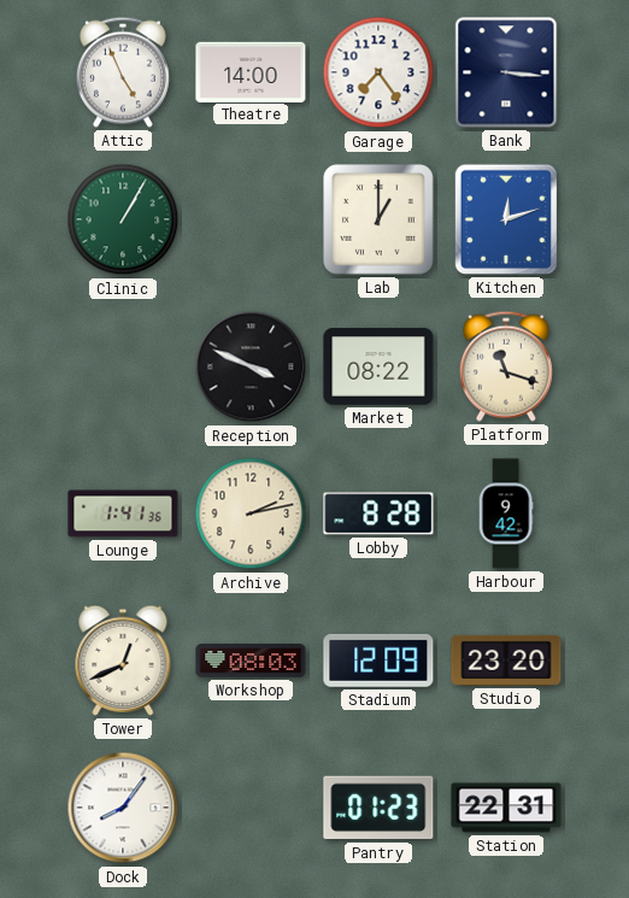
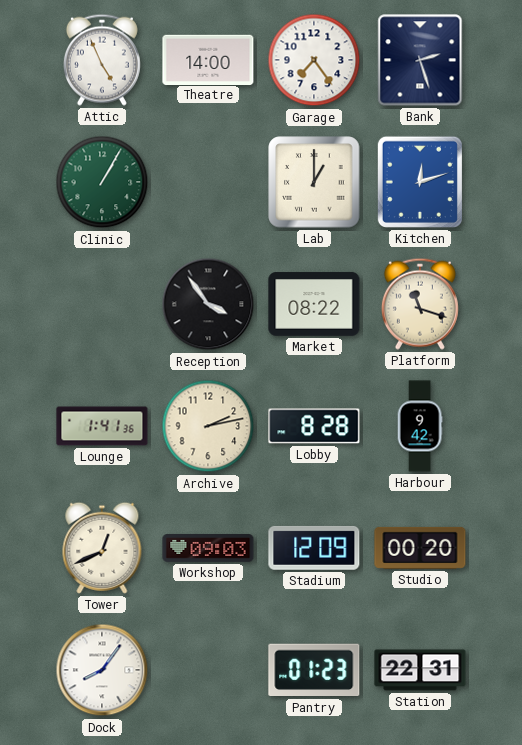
Bank: 3:16 -> 2:27
Reception: 3:49 -> 3:54
Workshop: 08:03 -> 09:03
Studio: 23:20 -> 00:20
